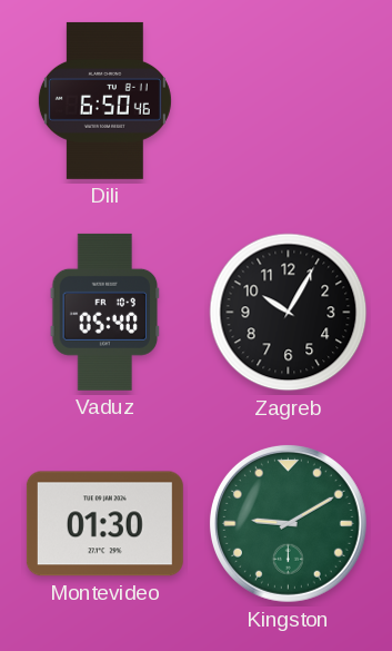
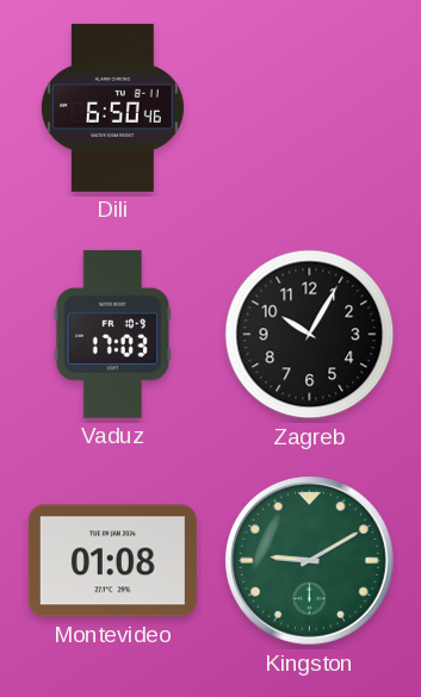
Vaduz: 05:40 -> 17:03
Montevideo: 01:30 -> 01:08
